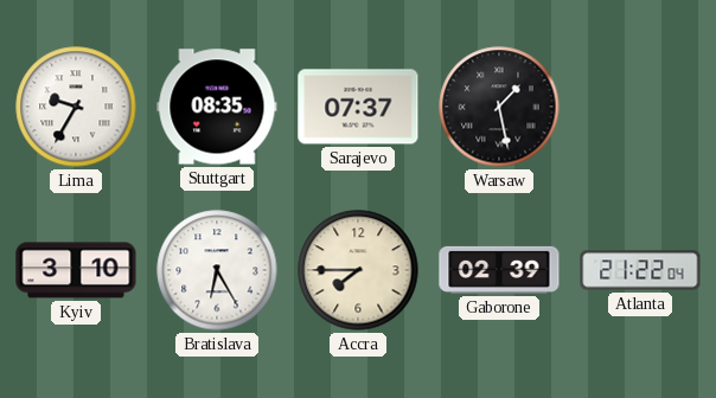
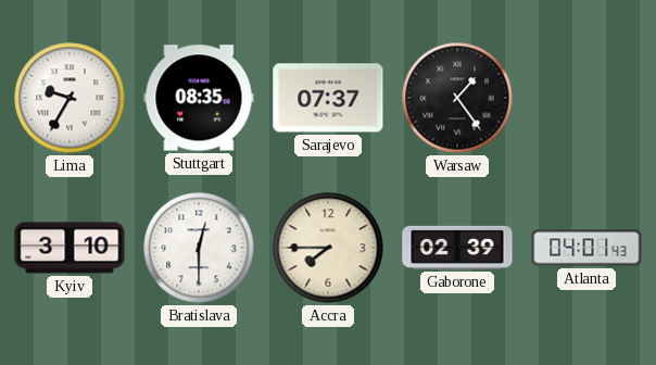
Warsaw: 1:28 -> 1:24
Bratislava: 6:25 -> 12:30
Atlanta: 21:22 -> 04:01
